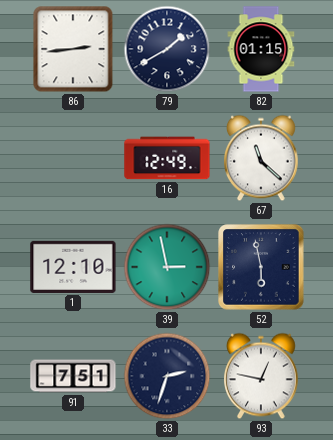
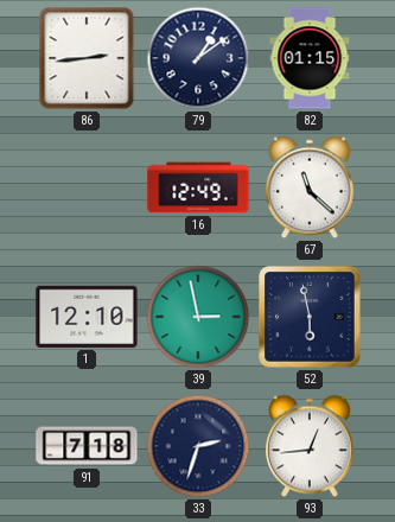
79: 1:40 -> 1:09
91: 7:51 -> 7:18
93: 12:47 -> 12:44
